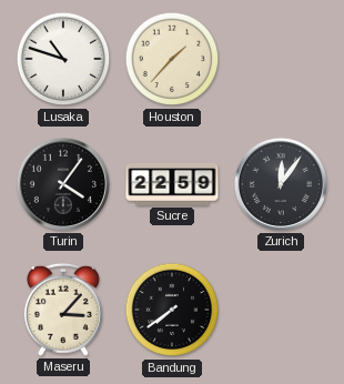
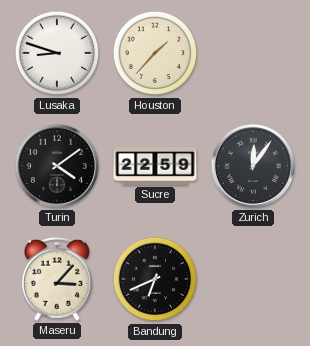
Lusaka: 10:48 -> 8:48
Turin: 4:06 -> 4:09
Bandung: 7:39 -> 6:41
